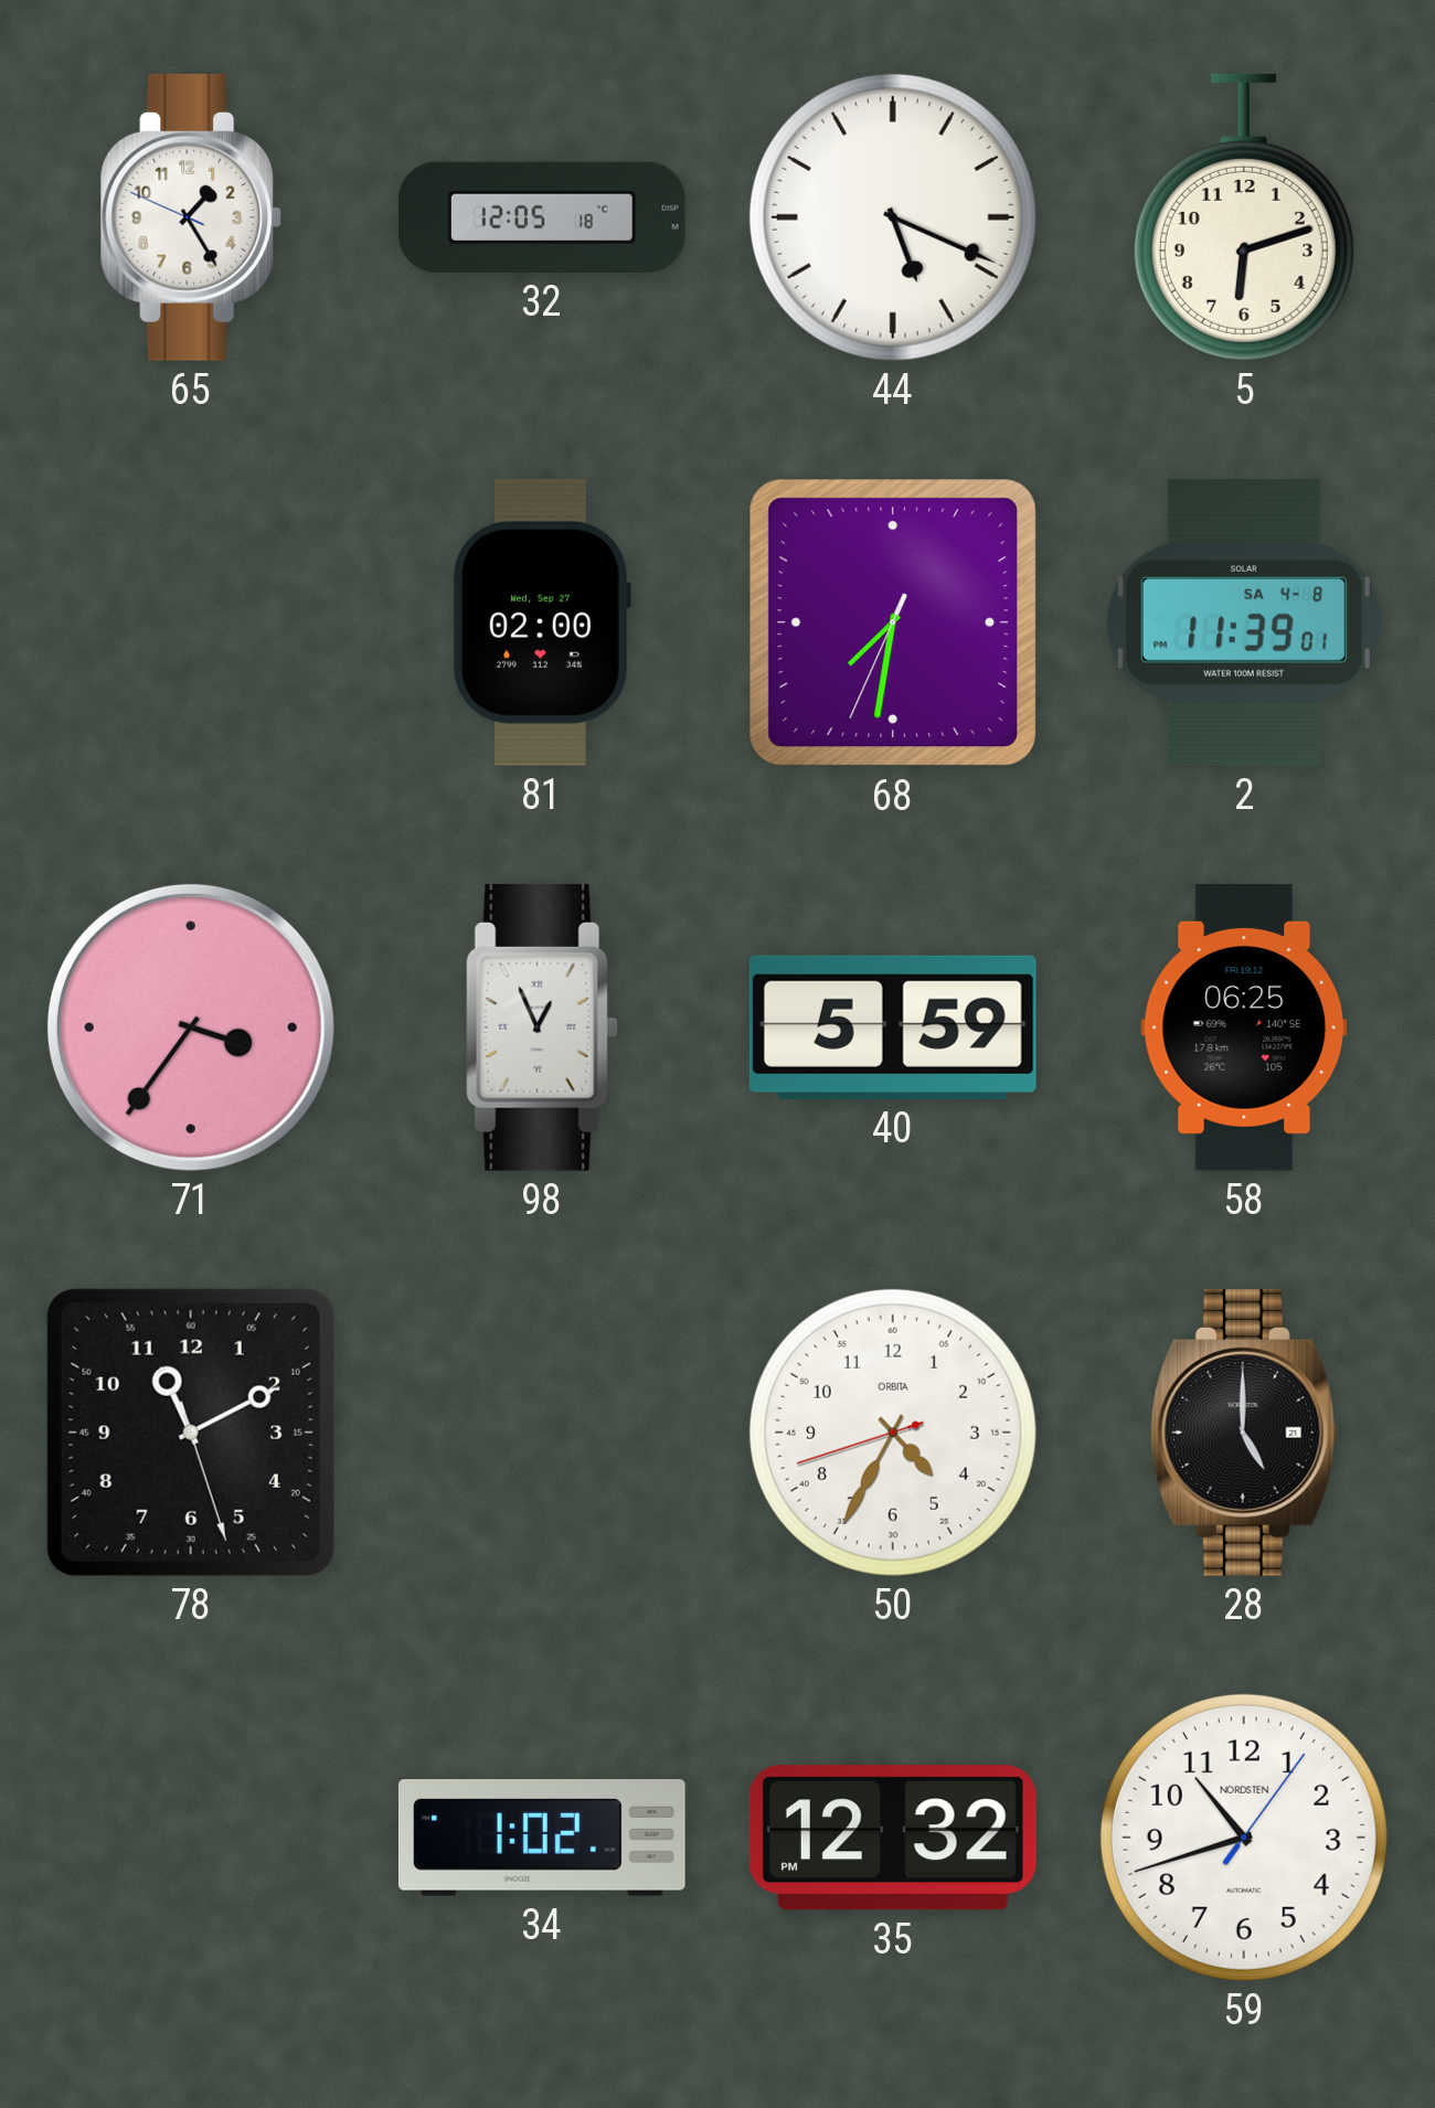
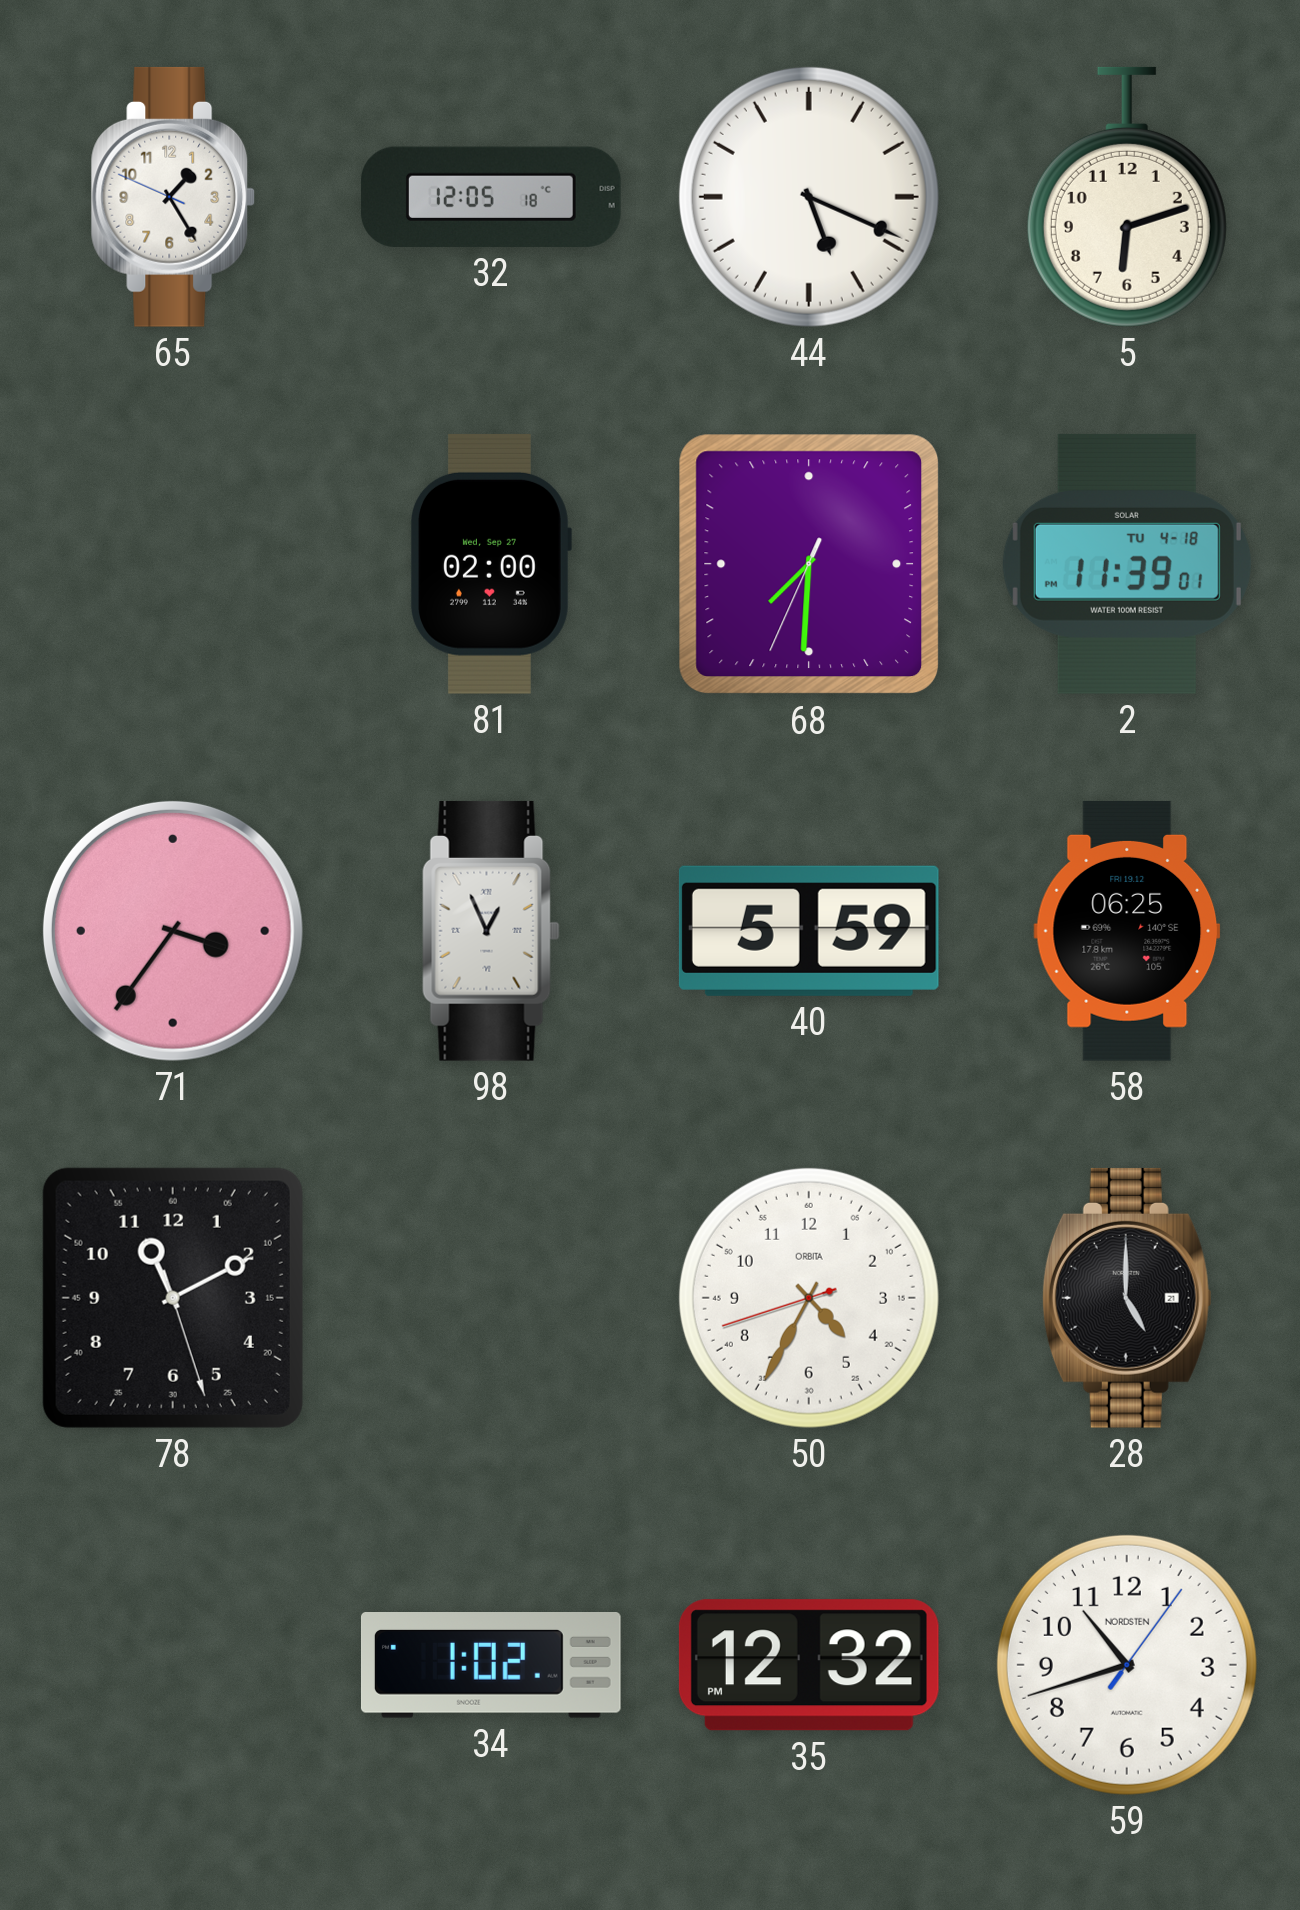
68: 7:31 -> 7:30
2 date: SA 4-8 -> TU 4-18
